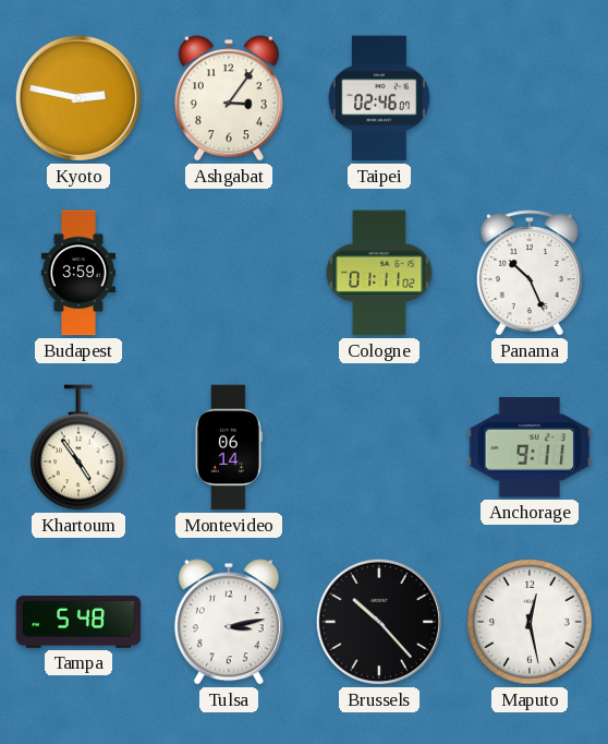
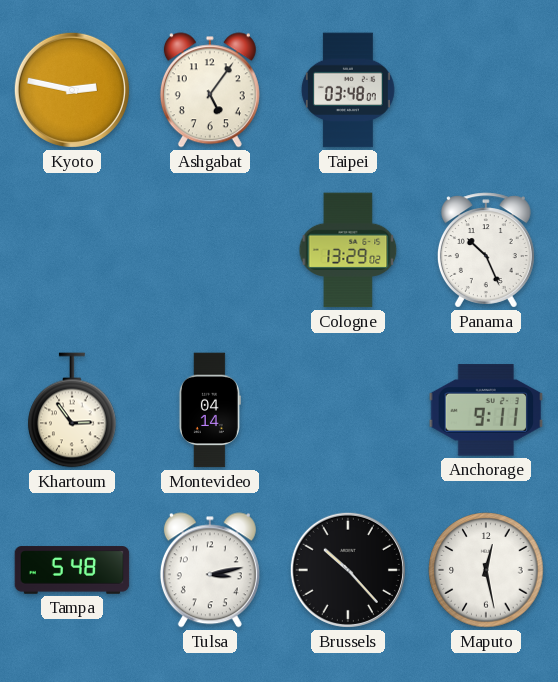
Ashgabat: 3:06 -> 5:06
Taipei: 02:46 -> 03:48
Budapest: 3:59 -> none
Cologne: 01:11 -> 13:29
Khartoum: 4:54 -> 2:54
Montevideo: 06:14 -> 04:14
